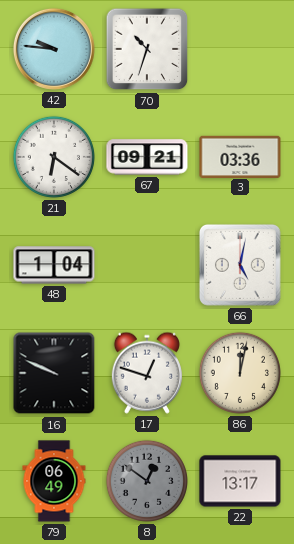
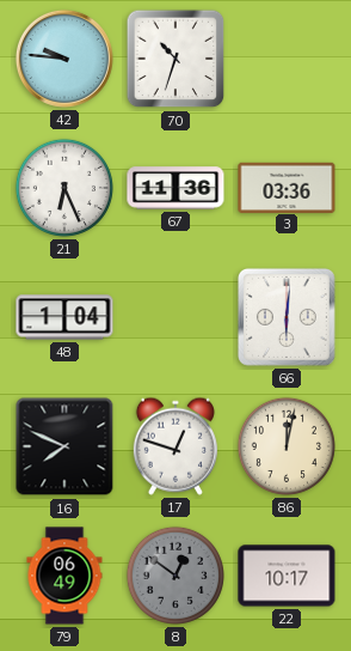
21: 6:21 -> 6:26
67: 09:21 -> 11:36
66: 5:02 -> 6:01
16: 9:49 -> 7:49
22: 13:17 -> 10:17
